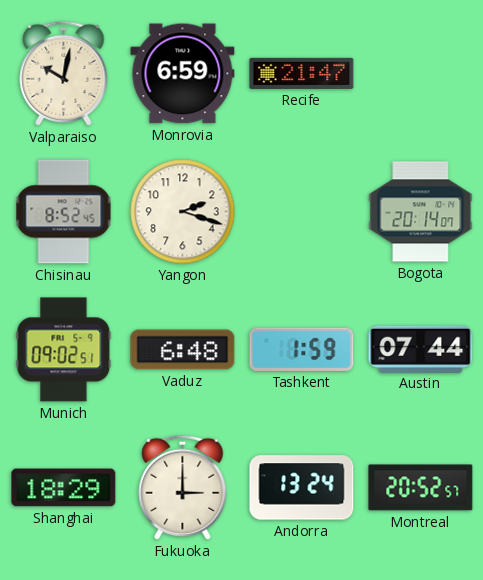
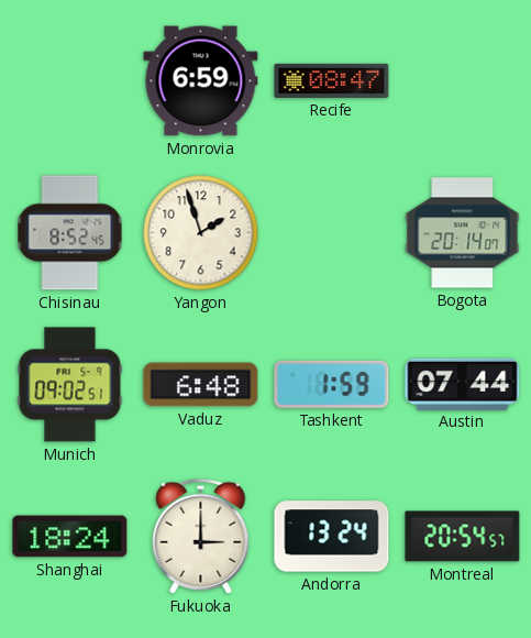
Valparaiso: 10:02 -> none
Recife: 21:47 -> 08:47
Yangon: 2:18 -> 1:57
Shanghai: 18:29 -> 18:24
Montreal: 20:52 -> 20:54
